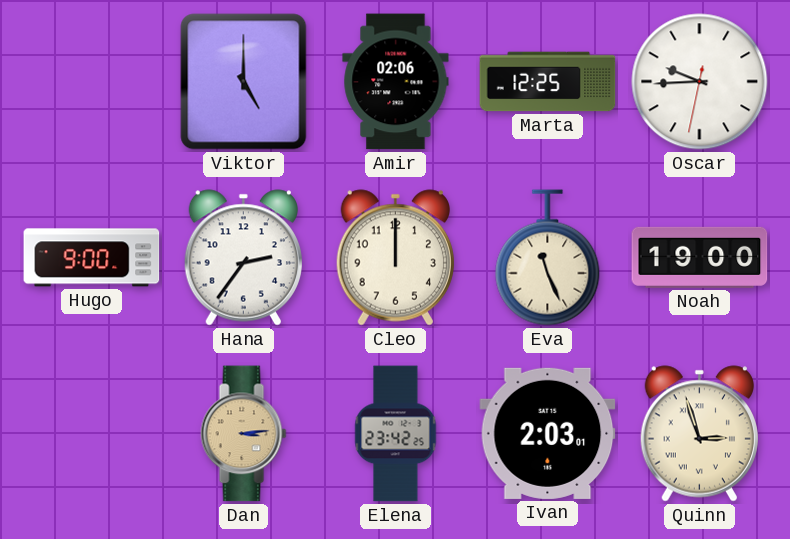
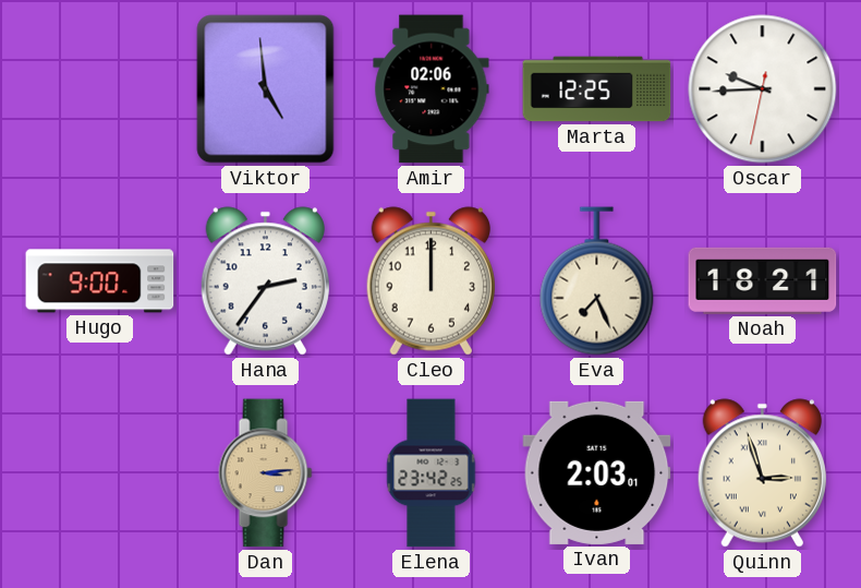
Viktor: 5:00 -> 4:59
Eva: 11:26 -> 7:26
Noah: 19:00 -> 18:21
